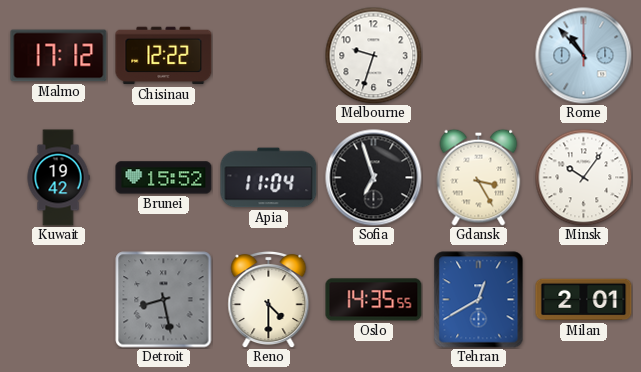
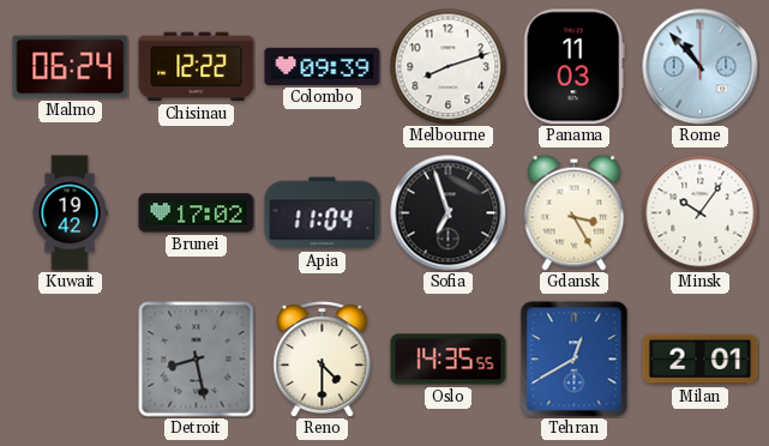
Malmo: 17:12 -> 06:24
Colombo: none -> 09:39
Melbourne: 9:33 -> 8:12
Panama: none -> 11:03
Brunei: 15:52 -> 17:02
